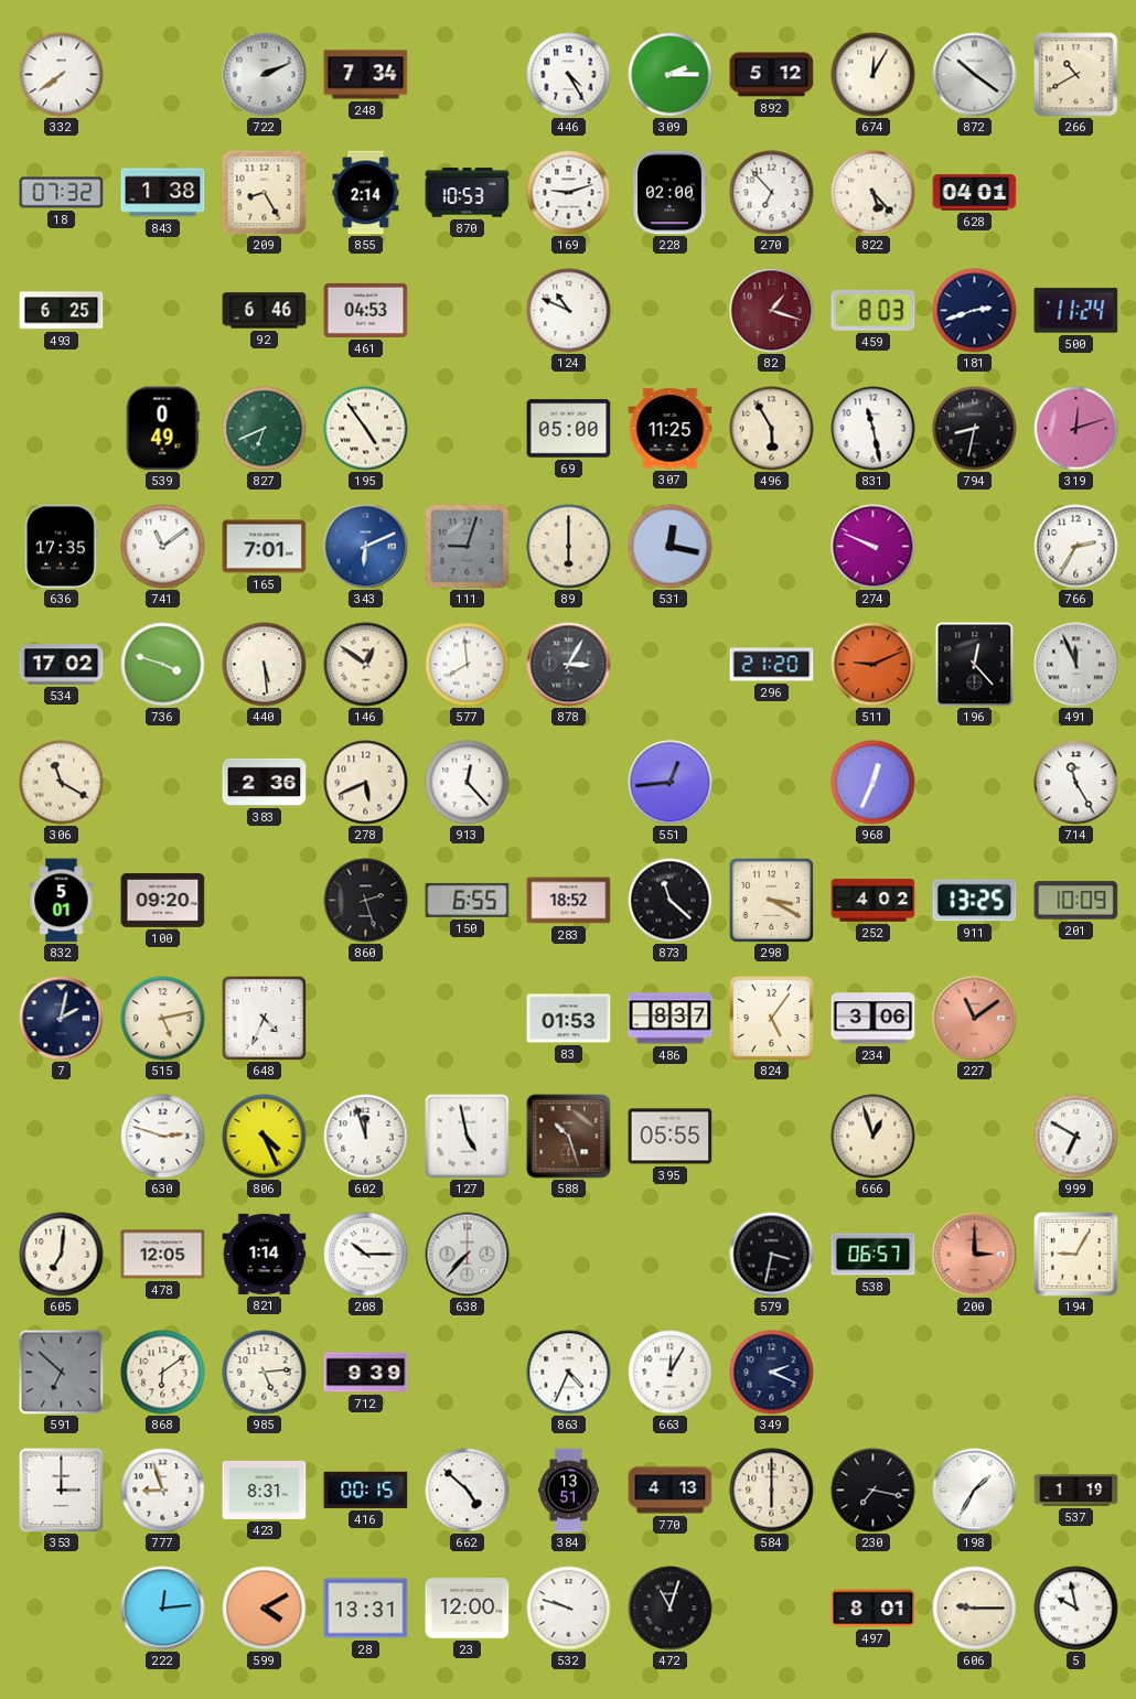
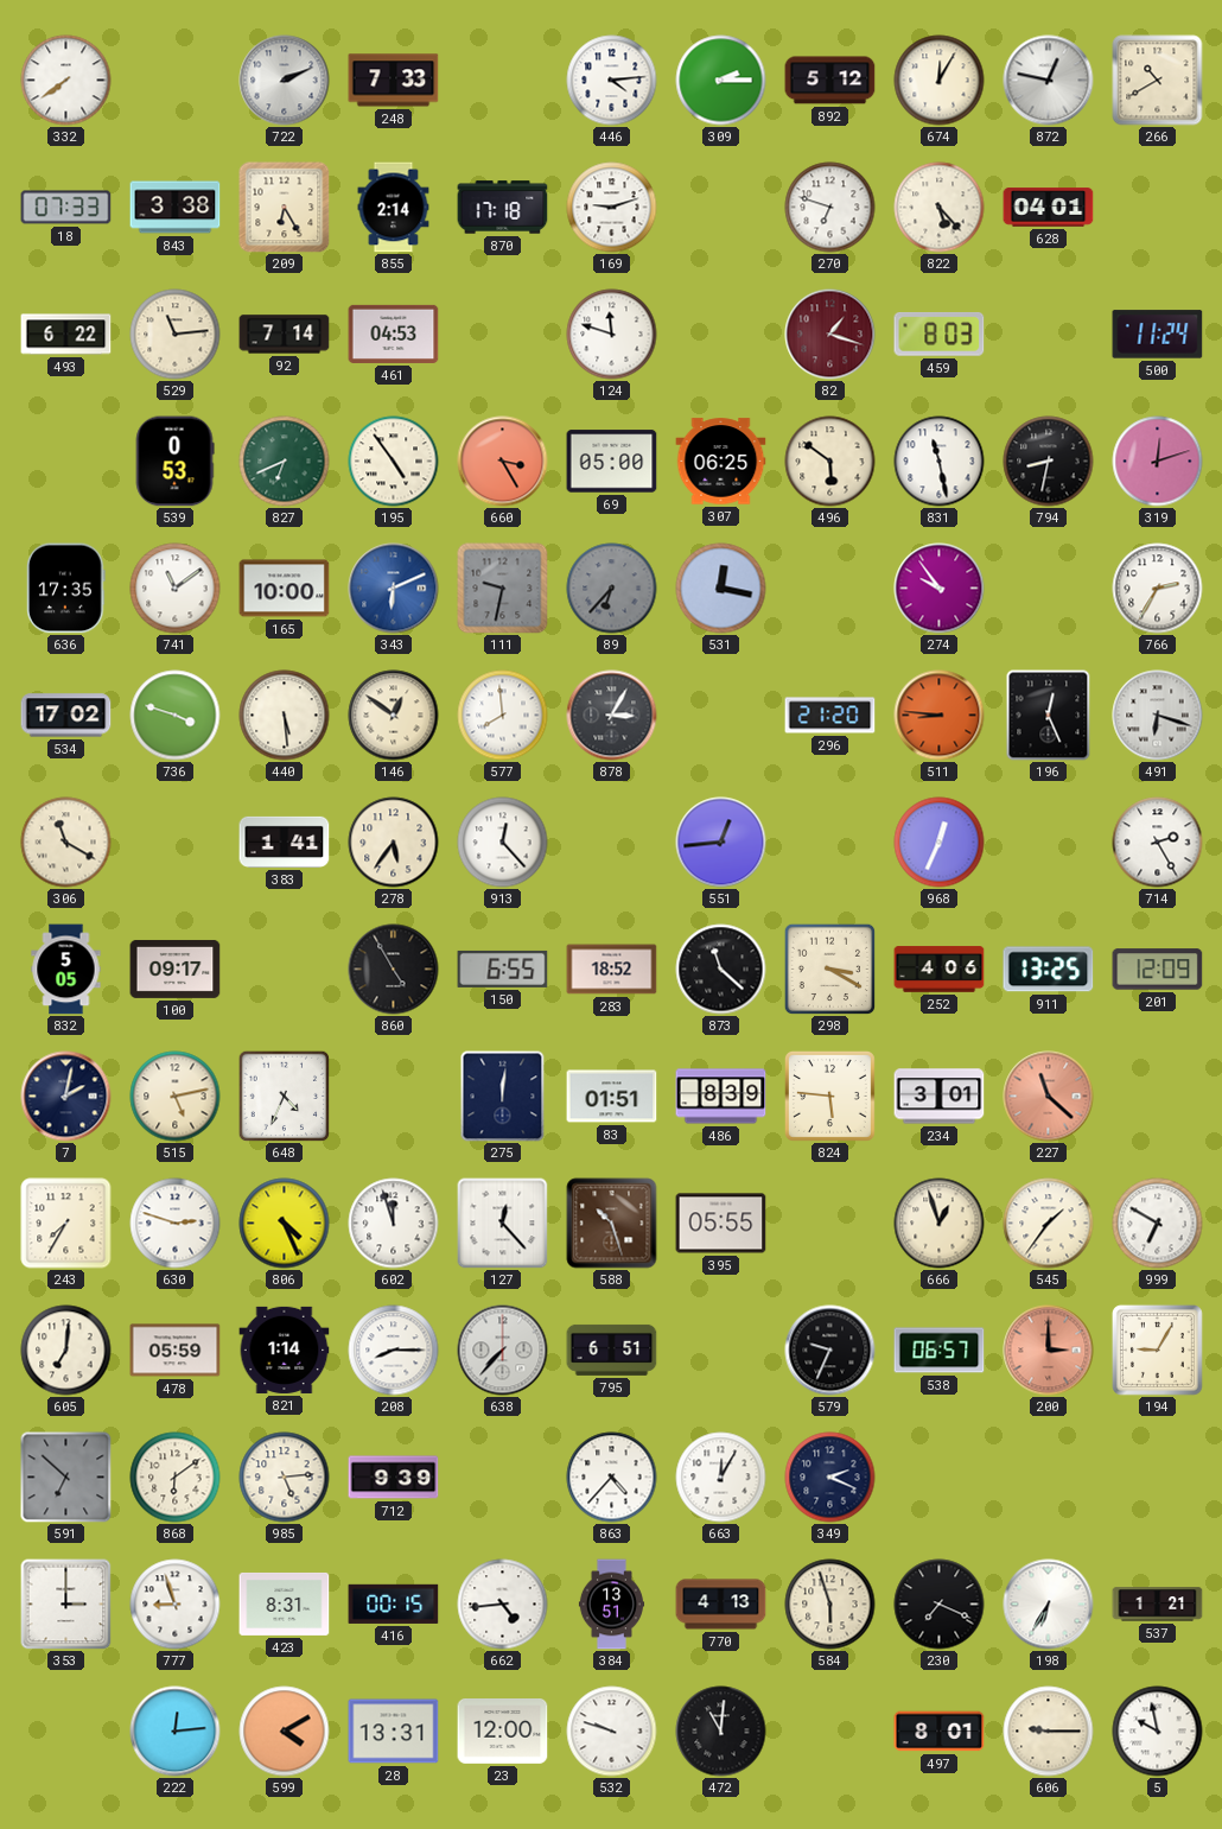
248: 7:34 -> 7:33
446: 4:25 -> 4:14
872: 10:21 -> 12:47
18: 07:32 -> 07:33
843: 1:38 -> 3:38
209: 8:25 -> 6:25
870: 10:53 -> 17:18
228: 02:00 -> none
270: 6:53 -> 6:48
493: 6:25 -> 6:22
529: none -> 11:14
92: 6:46 -> 7:14
124: 10:49 -> 11:48
181: 2:42 -> none
539: 0:49 -> 0:53
660: none -> 3:25
307: 11:25 -> 06:25
496: 5:55 -> 5:51
165: 7:01 -> 10:00
111: 9:03 -> 9:32
89: 6:00 -> 6:37
89 dial: cream -> grey
274: 9:49 -> 9:54
511: 9:11 -> 8:46
196: 12:23 -> 12:26
491: 11:56 -> 6:18
383: 2:36 -> 1:41
278: 5:41 -> 5:36
714: 11:25 -> 2:25
832: 5:01 -> 5:05
100: 09:20 -> 09:17
860: 2:27 -> 4:55
252: 4:02 -> 4:06
201: 10:09 -> 12:09
275: none -> 12:01
83: 01:53 -> 01:51
486: 8:37 -> 8:39
824: 5:06 -> 5:46
234: 3:06 -> 3:01
227: 11:09 -> 11:22
243: none -> 7:35
127: 4:58 -> 12:23
545: none -> 1:36
478: 12:05 -> 05:59
208: 10:15 -> 8:15
795: none -> 6:51
579: 3:32 -> 9:34
863: 4:34 -> 4:37
662: 4:52 -> 4:44
584: 6:00 -> 5:57
230: 7:17 -> 7:19
198: 1:35 -> 6:35
537: 1:19 -> 1:21
472: 11:03 -> 11:01
